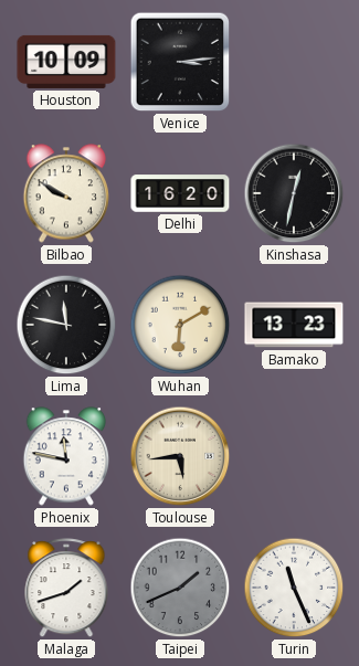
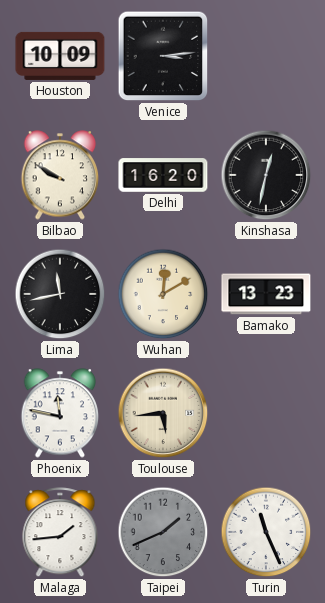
Lima: 11:47 -> 11:43
Wuhan: 6:10 -> 12:10
Malaga: 1:42 -> 1:44
